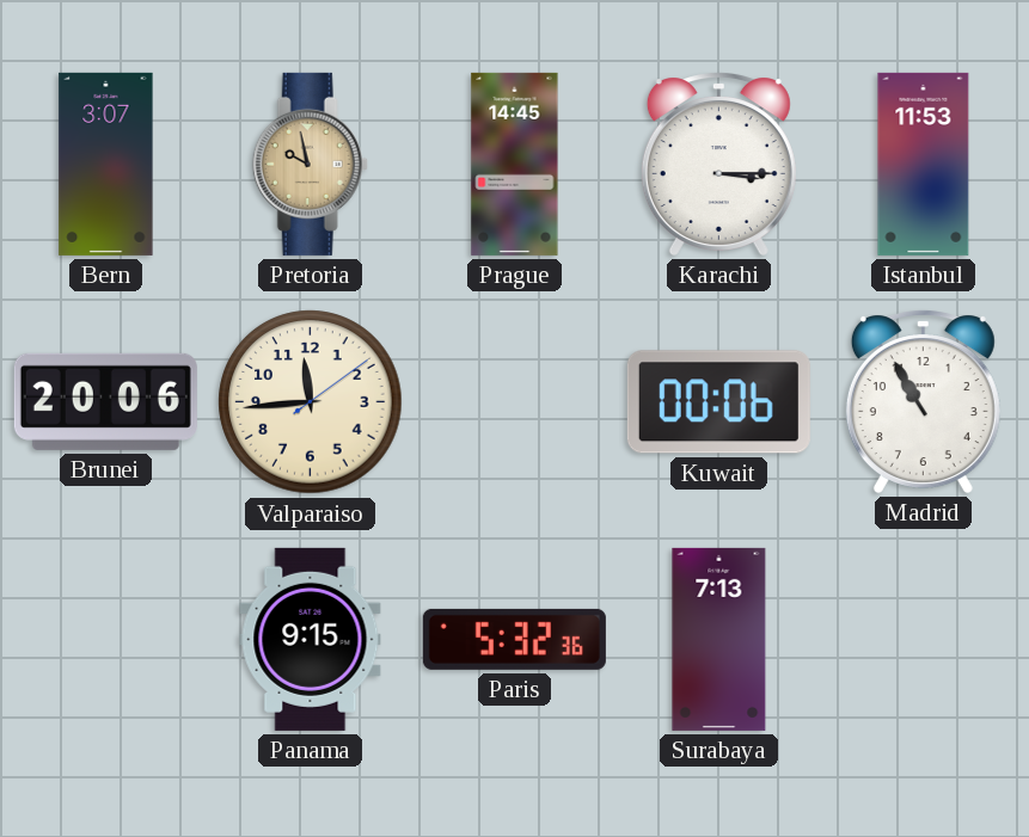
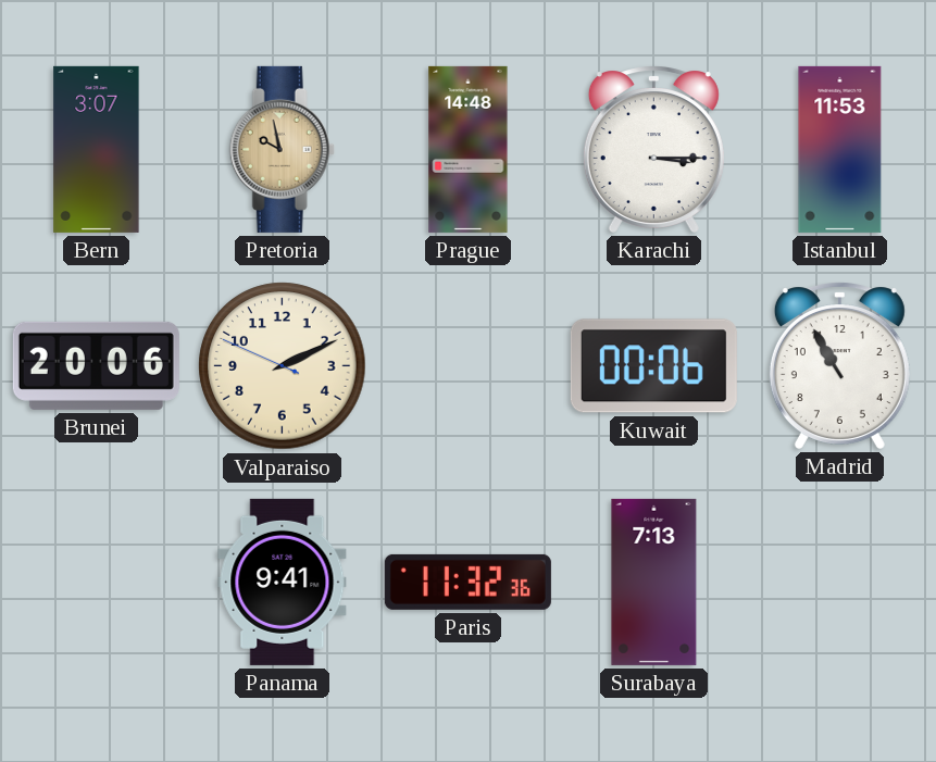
Prague: 14:45 -> 14:48
Valparaiso: 11:44 -> 2:10
Panama: 9:15 -> 9:41
Paris: 5:32 -> 11:32
